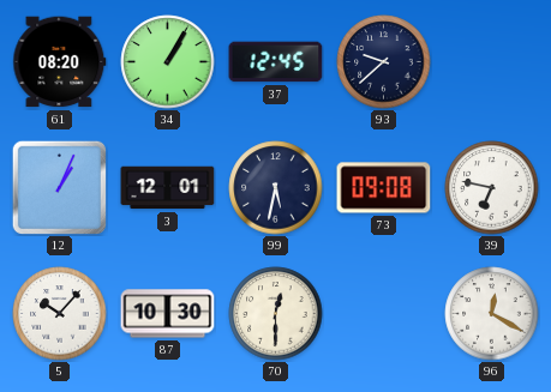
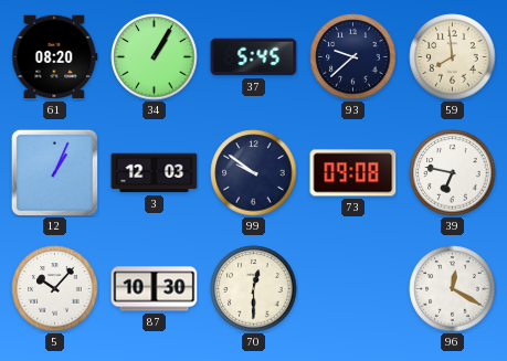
37: 12:45 -> 5:45
59: none -> 7:59
3: 12:01 -> 12:03
99: 5:32 -> 9:51
